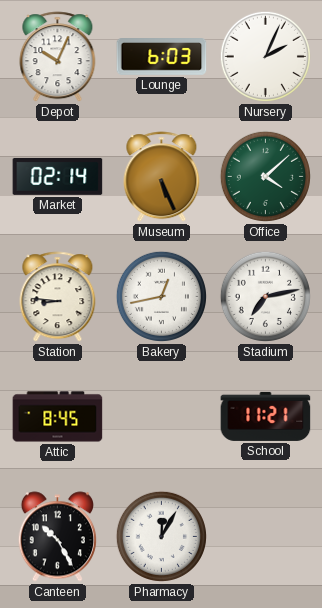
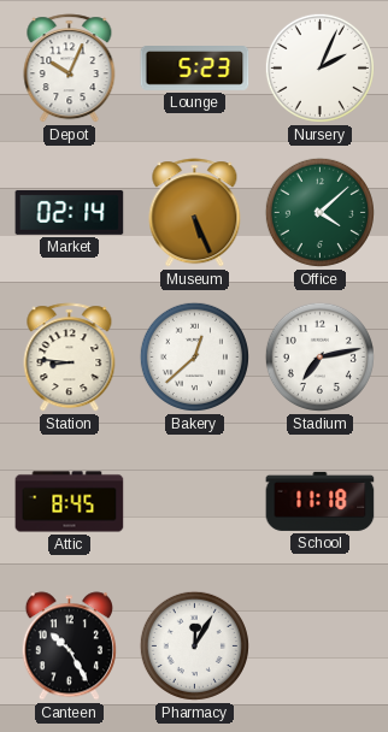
Lounge: 6:03 -> 5:23
Bakery: 12:43 -> 12:38
School: 11:21 -> 11:18
